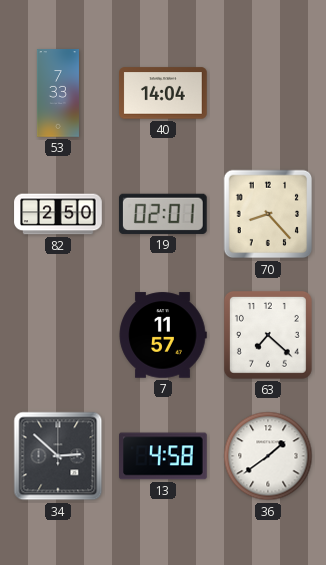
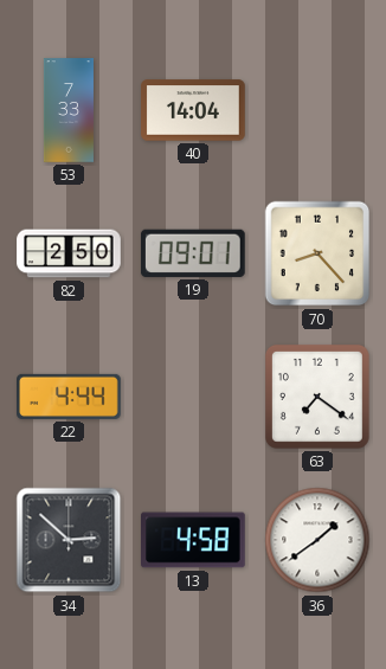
19: 02:01 -> 09:01
22: none -> 4:44
7: 11:57 -> none
63: 7:22 -> 7:21
